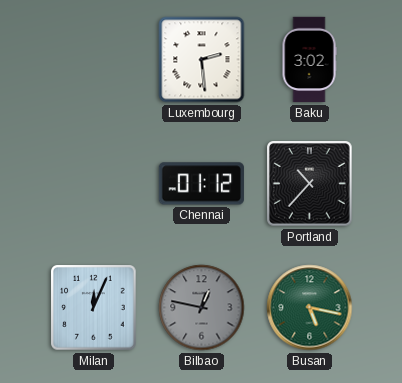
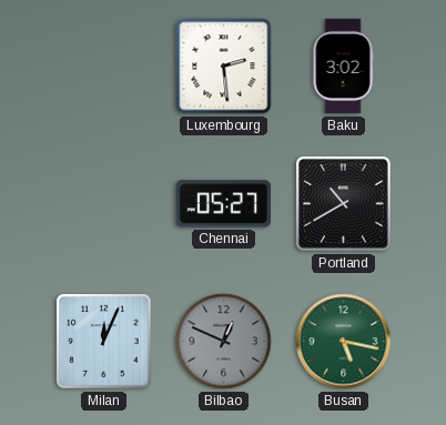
Chennai: 01:12 -> 05:27
Portland: 10:37 -> 10:40
Bilbao: 12:47 -> 12:49
